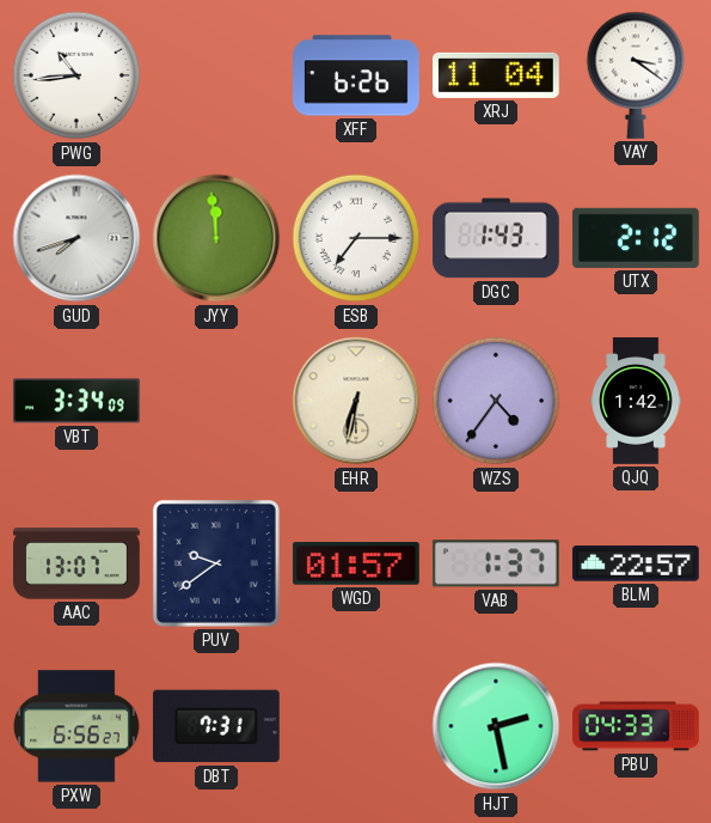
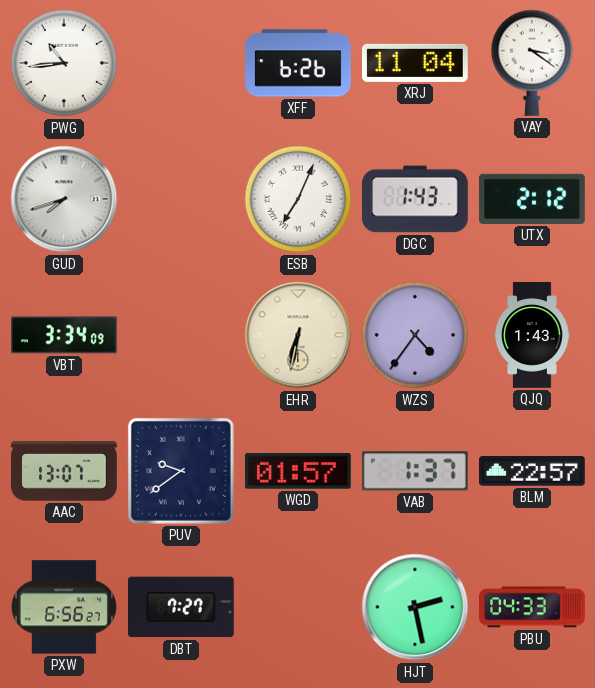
JYY: 11:59 -> none
ESB: 7:15 -> 7:04
QJQ: 1:42 -> 1:43
DBT: 7:31 -> 7:27
